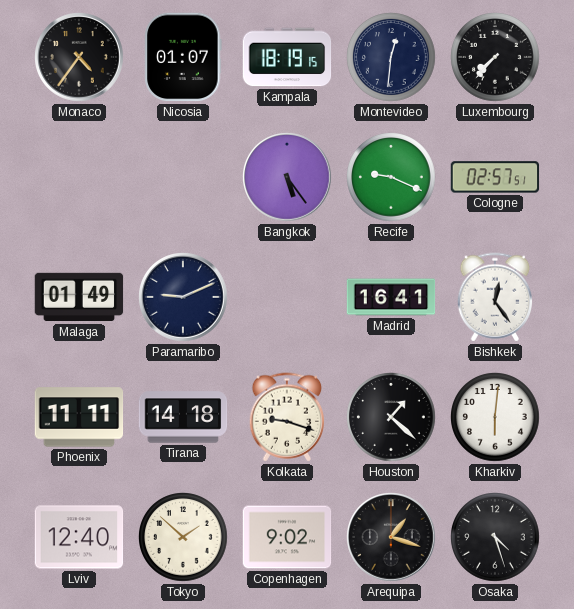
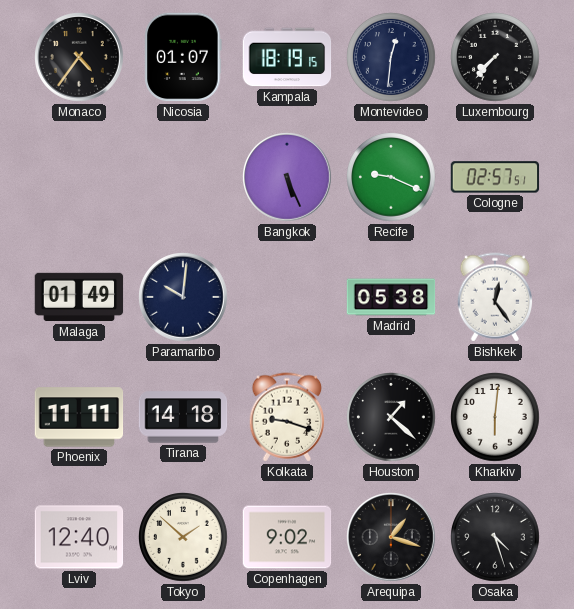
Bangkok: 5:24 -> 5:26
Paramaribo: 9:11 -> 10:01
Madrid: 16:41 -> 05:38
